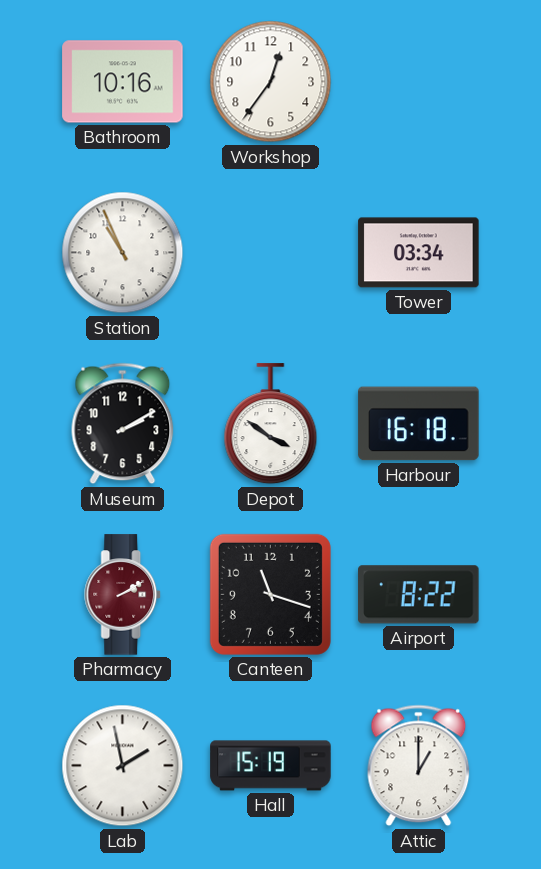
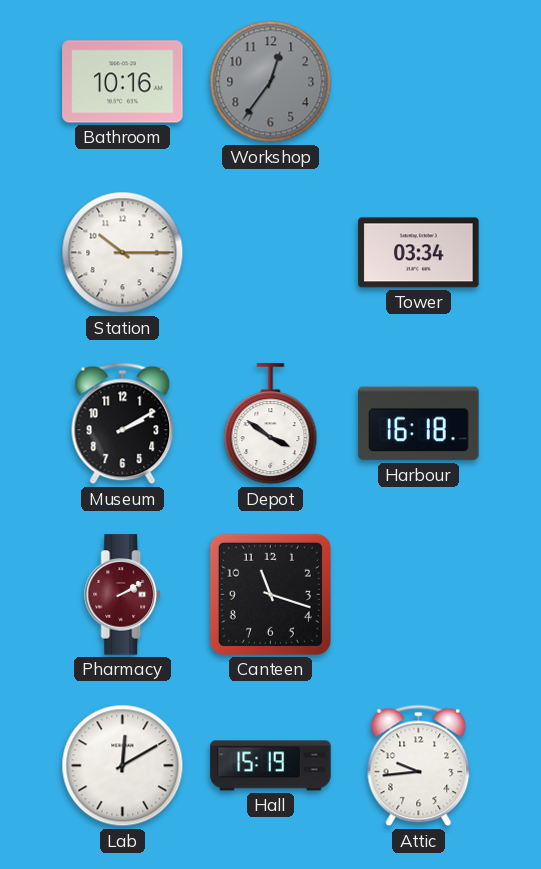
Workshop dial: white -> grey
Station: 10:56 -> 10:15
Airport: 8:22 -> none
Lab: 1:58 -> 12:10
Attic: 1:00 -> 9:44
